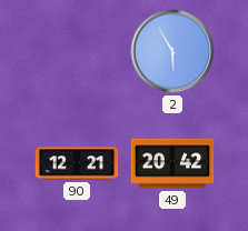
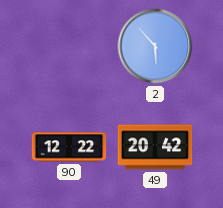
2: 5:55 -> 5:53
90: 12:21 -> 12:22
